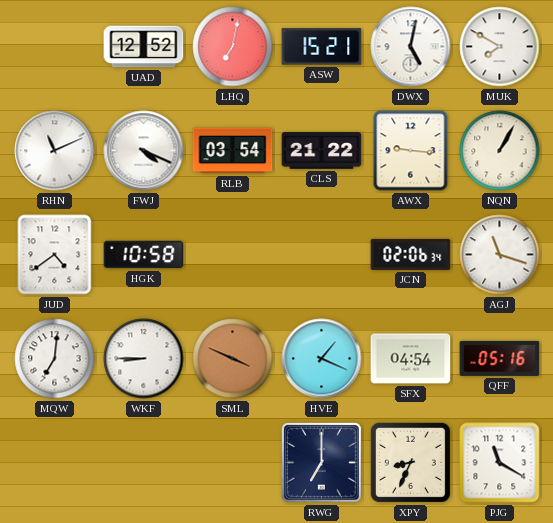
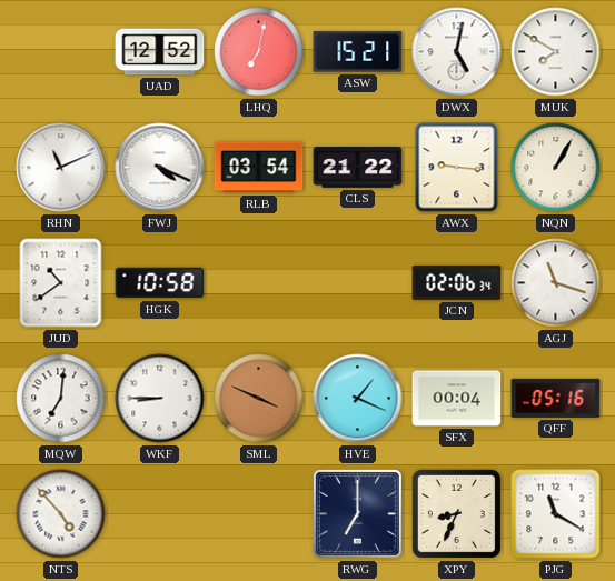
JUD: 4:39 -> 10:39
SFX: 04:54 -> 00:04
NTS: none -> 4:53
